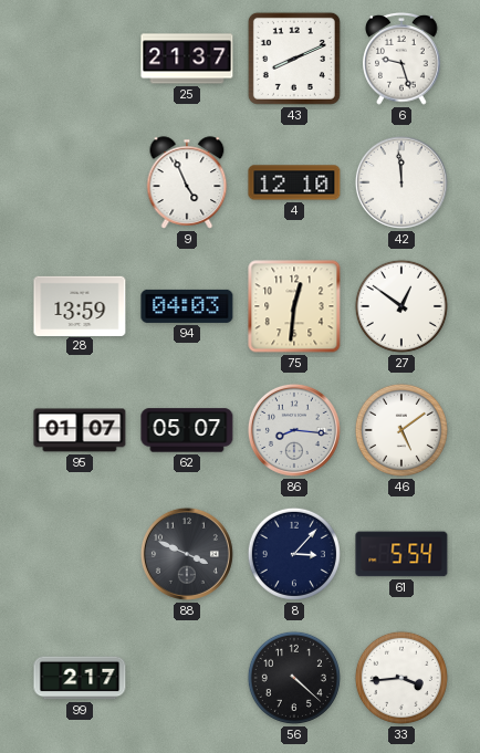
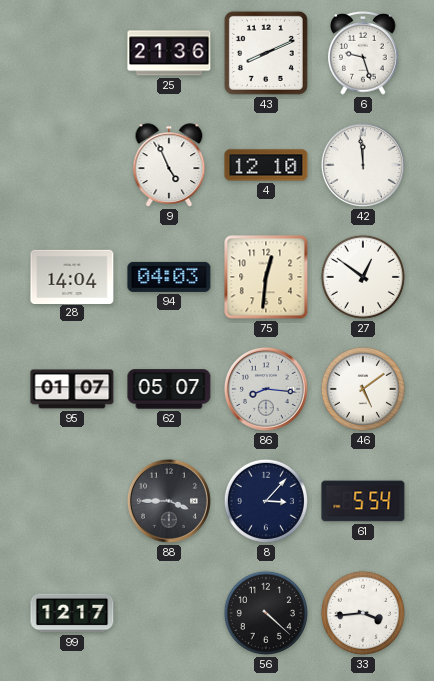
25: 21:37 -> 21:36
28: 13:59 -> 14:04
88: 3:49 -> 3:45
99: 2:17 -> 12:17
